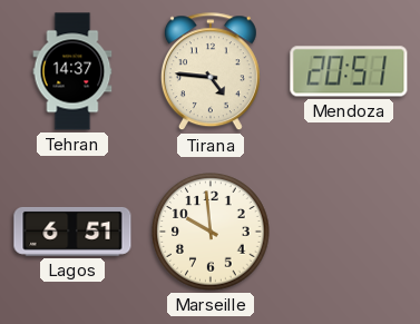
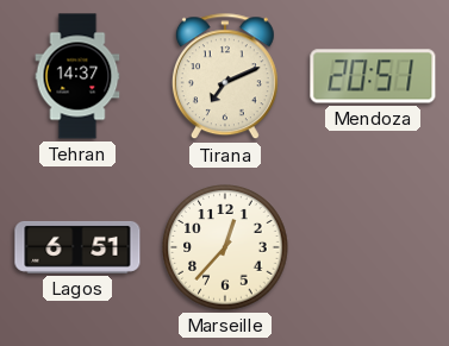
Tirana: 4:46 -> 7:11
Marseille: 9:59 -> 12:37
